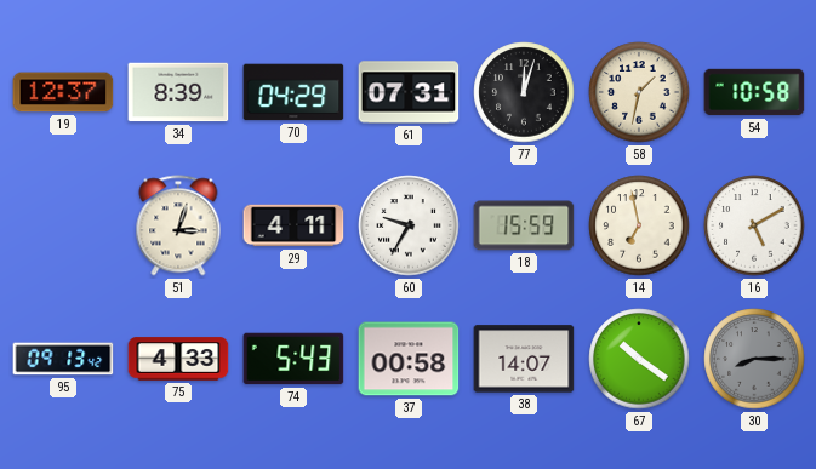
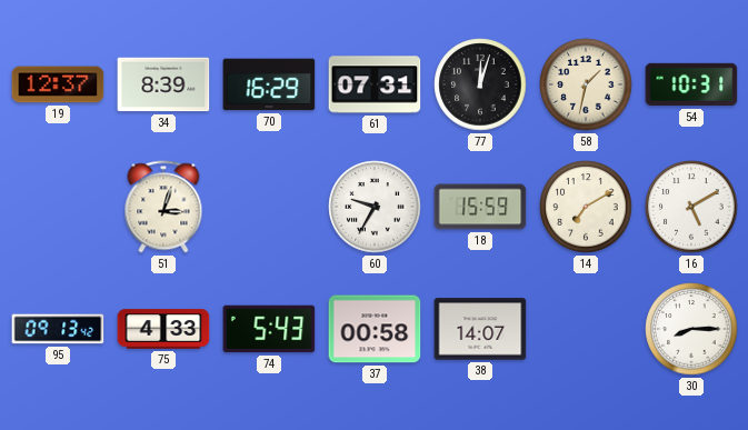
70: 04:29 -> 16:29
54: 10:58 -> 10:31
29: 4:11 -> none
14: 6:58 -> 7:10
67: 10:21 -> none
30 dial: grey -> white
